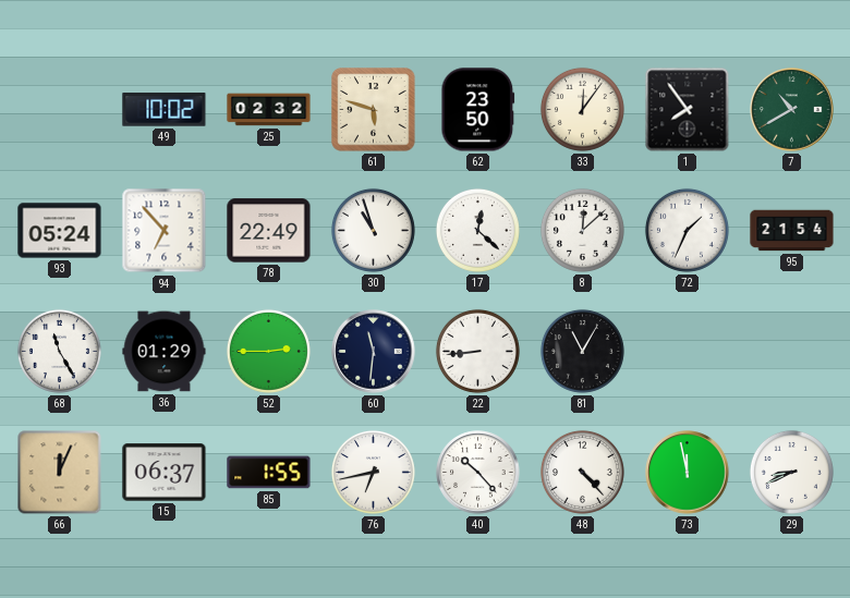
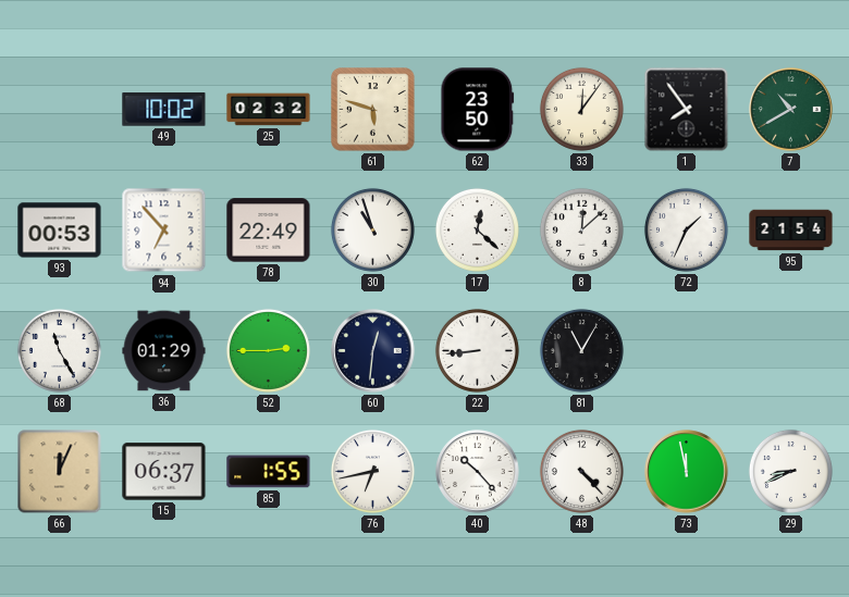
93: 05:24 -> 00:53
60: 11:31 -> 12:31
